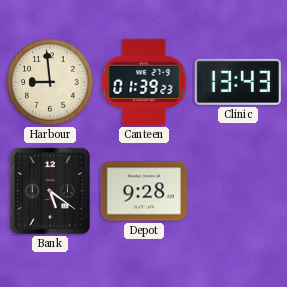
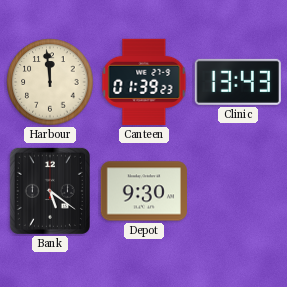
Harbour: 8:59 -> 11:59
Depot: 9:28 -> 9:30
